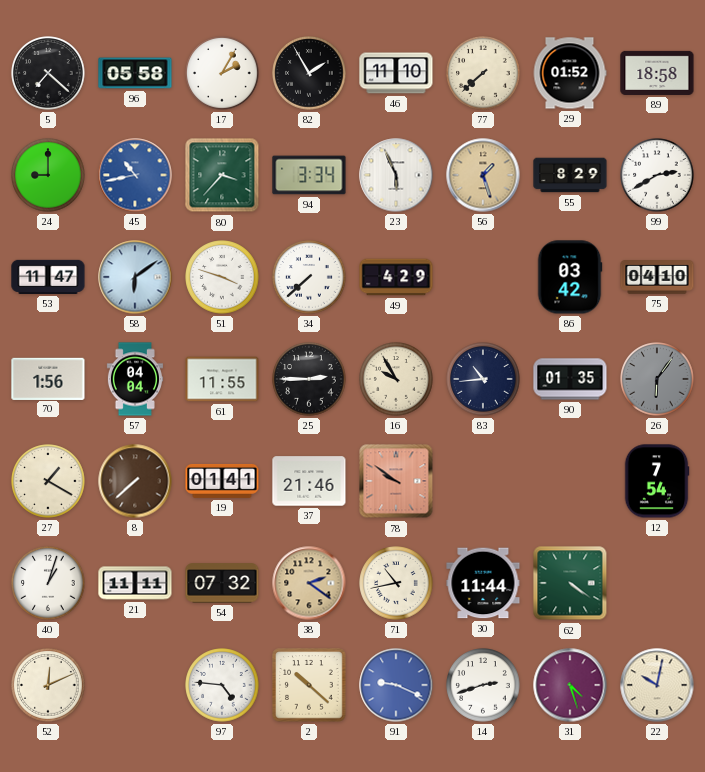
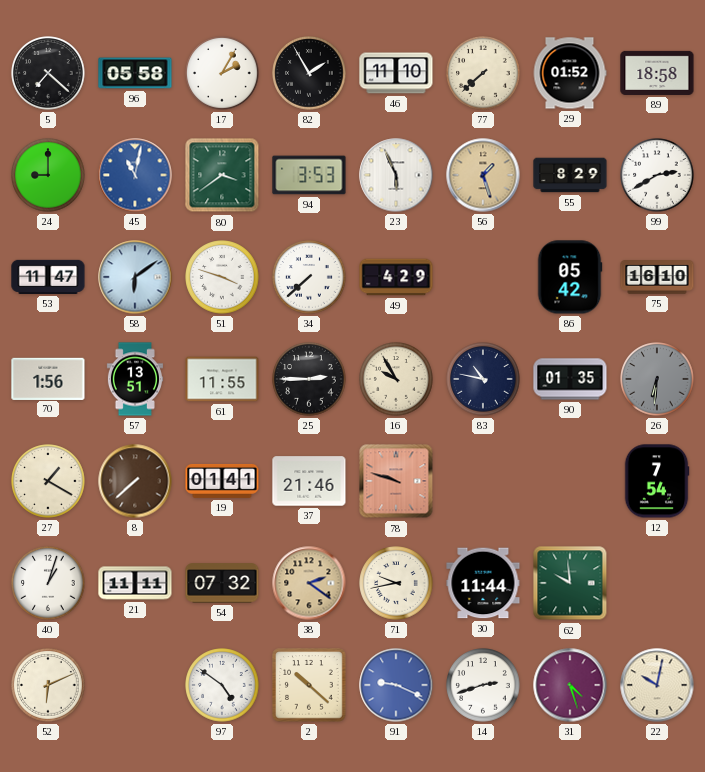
45: 10:43 -> 11:02
80: 3:37 -> 3:39
94: 3:34 -> 3:53
86: 03:42 -> 05:42
75: 04:10 -> 16:10
57: 04:04 -> 13:51
83: 10:44 -> 10:47
26: 6:06 -> 6:31
78: 9:51 -> 9:48
71: 10:43 -> 9:43
62: 4:21 -> 9:59
52: 12:11 -> 6:11
97: 4:46 -> 4:51
